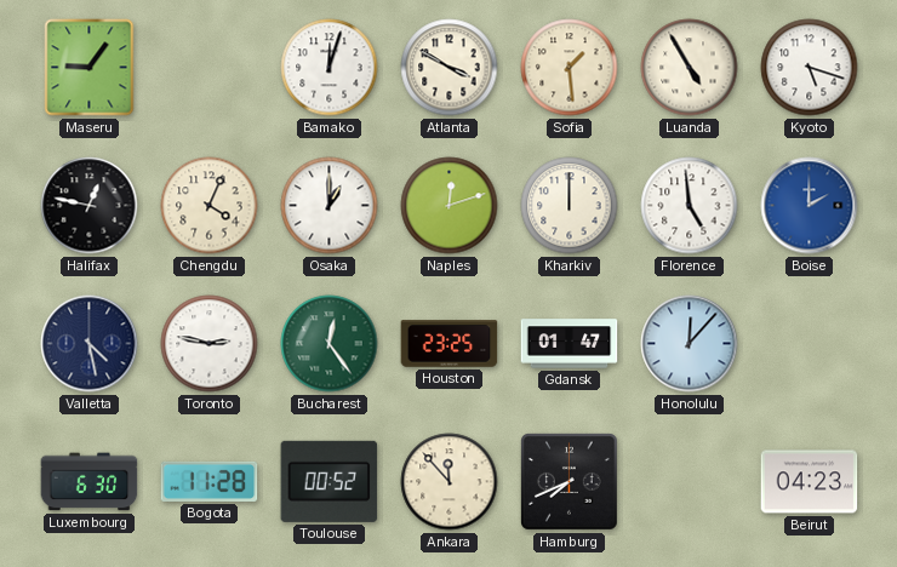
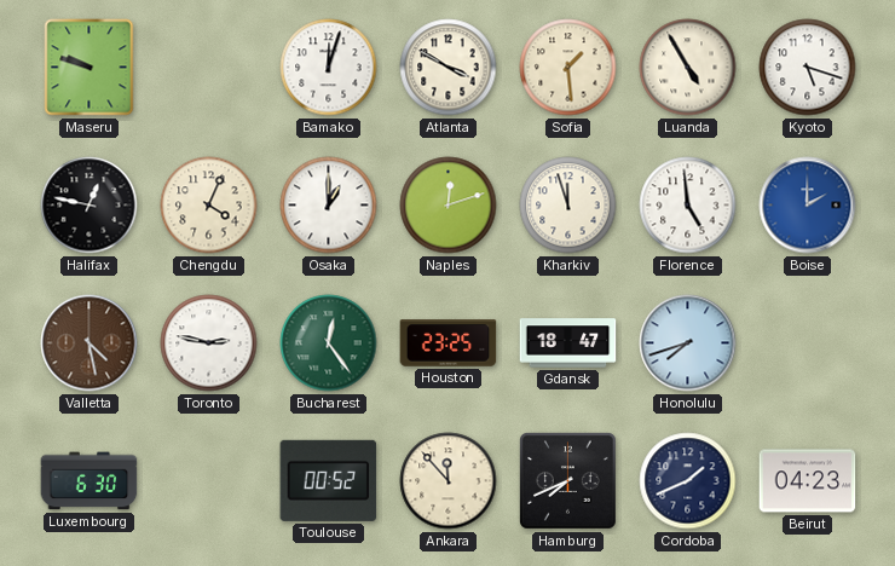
Maseru: 9:06 -> 9:48
Kharkiv: 12:00 -> 11:57
Valletta dial: navy -> brown
Gdansk: 01:47 -> 18:47
Honolulu: 12:07 -> 7:42
Bogota: 11:28 -> none
Cordoba: none -> 1:41
